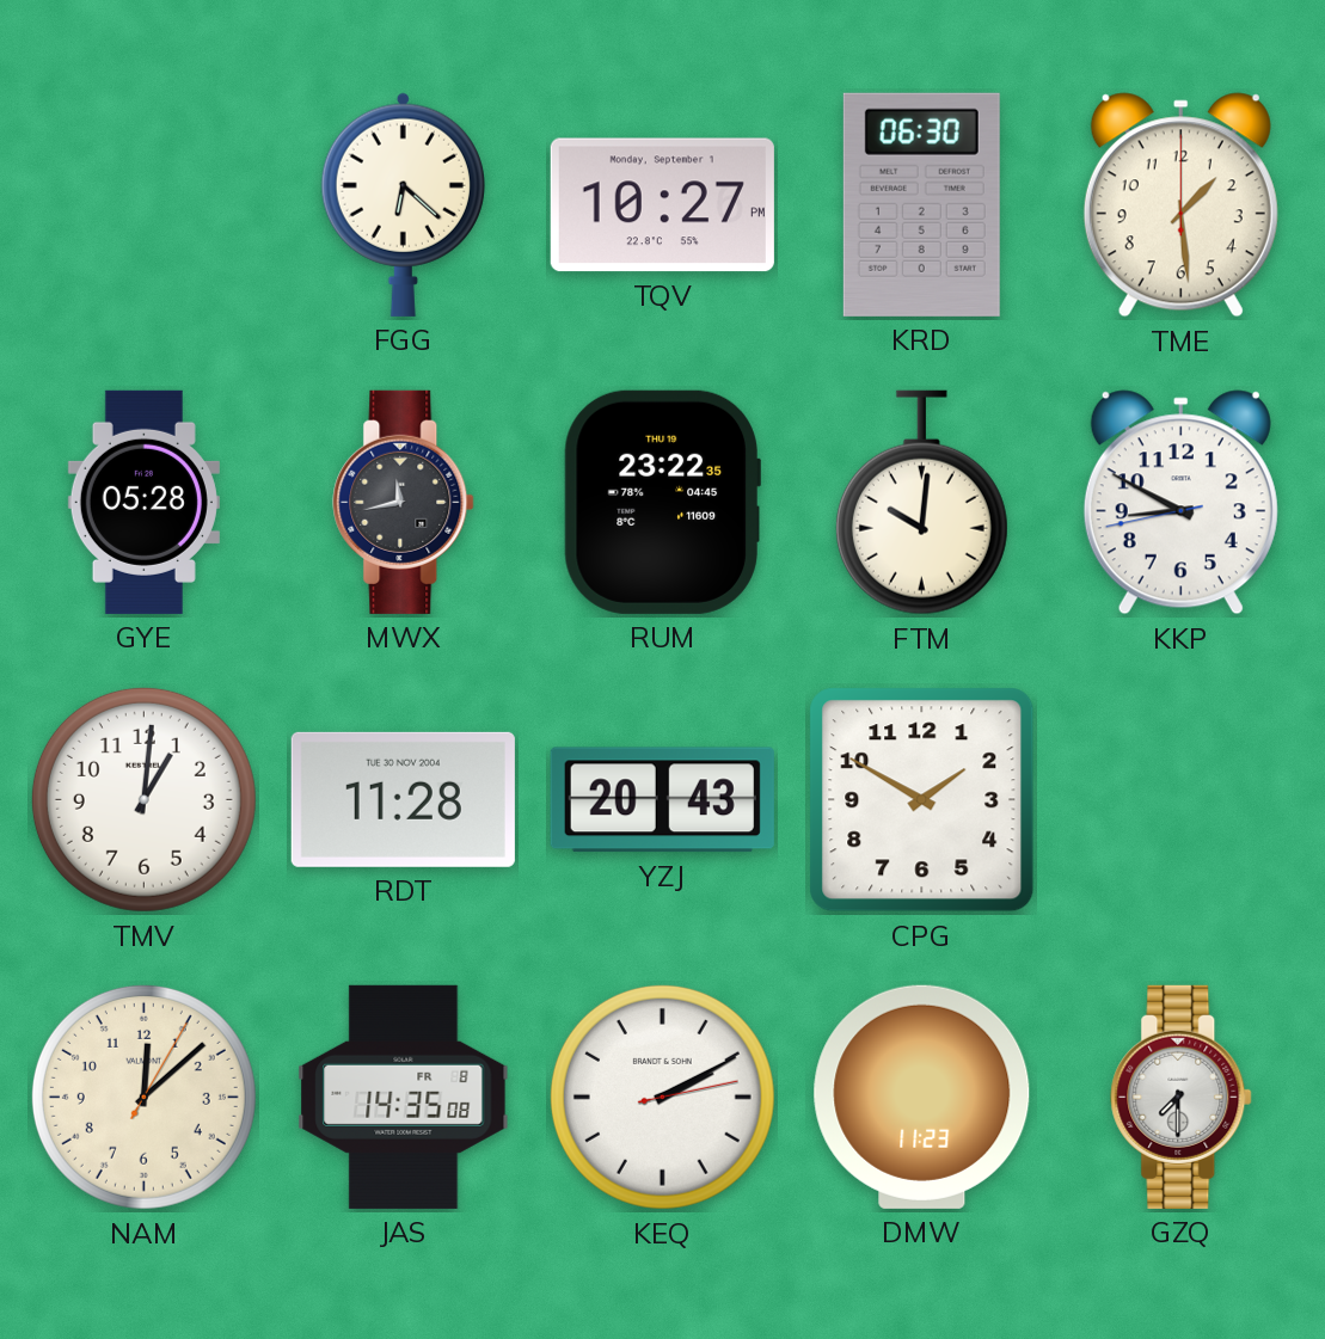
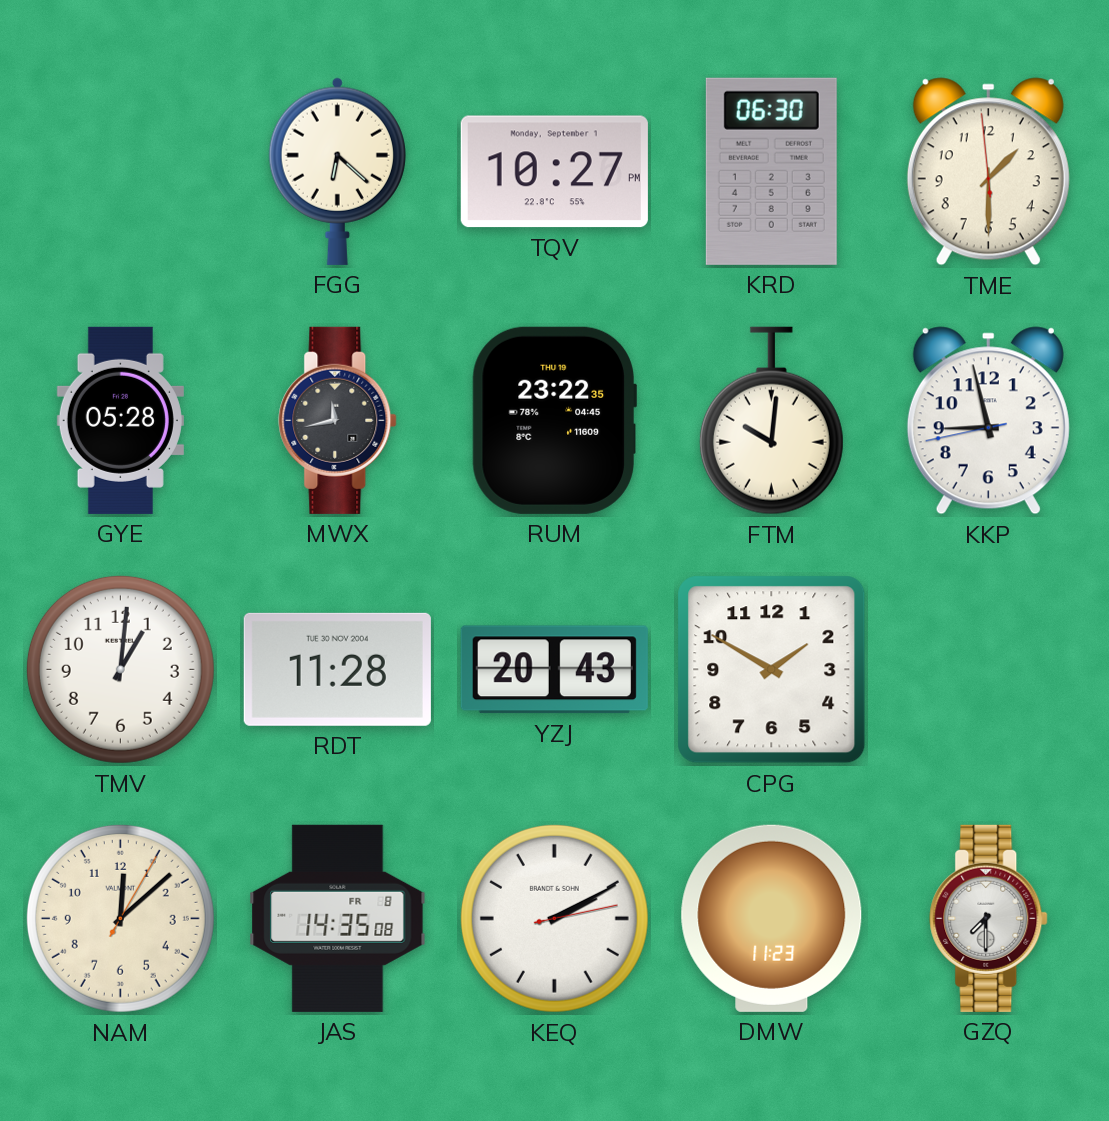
TME: 1:29:00 -> 1:29:59
KKP: 8:49 -> 8:57
